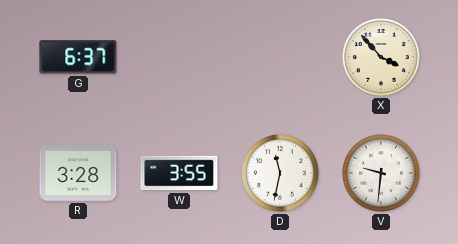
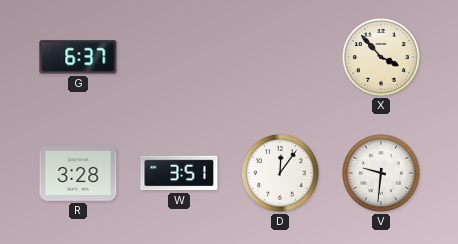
W: 3:55 -> 3:51
D: 11:32 -> 12:06
